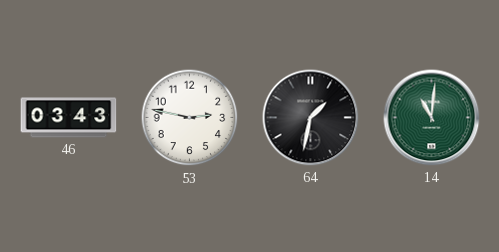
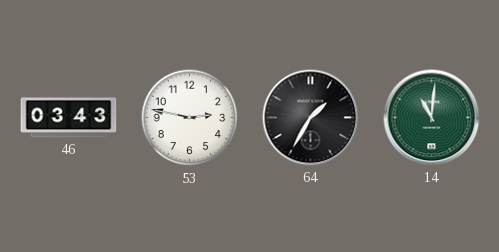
64: 1:32 -> 1:35
